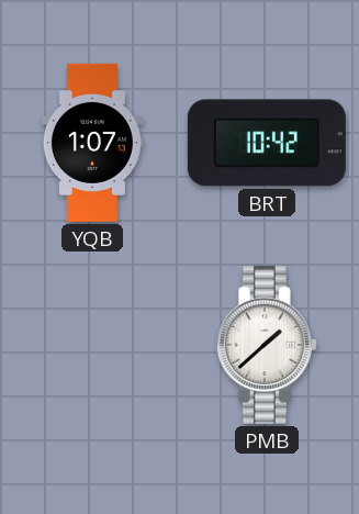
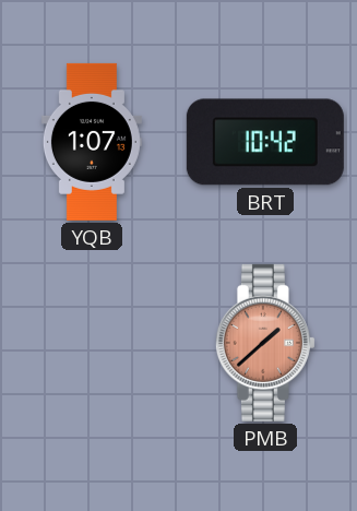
PMB dial: white -> salmon
